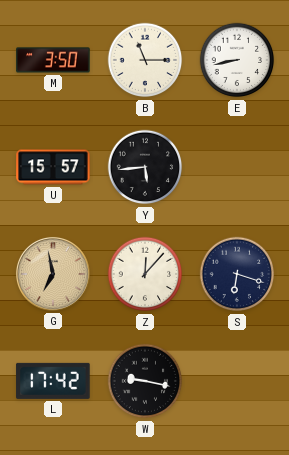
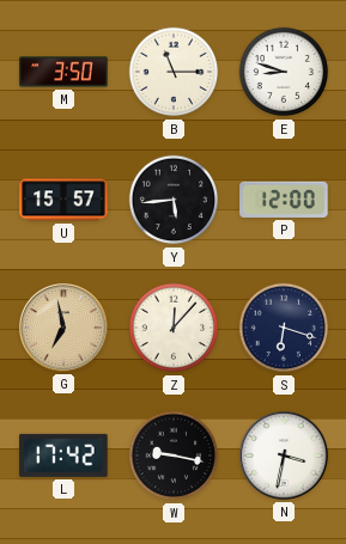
E: 8:43 -> 8:48
P: none -> 12:00
N: none -> 3:32
